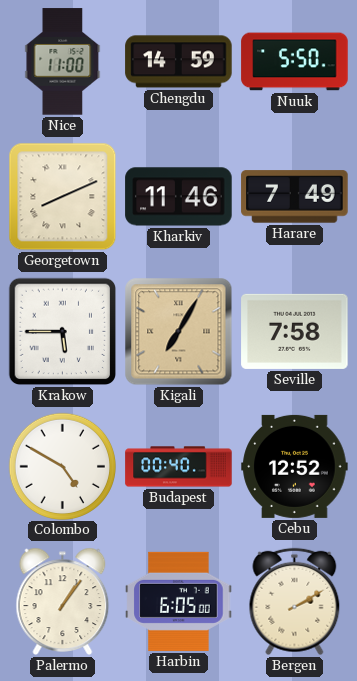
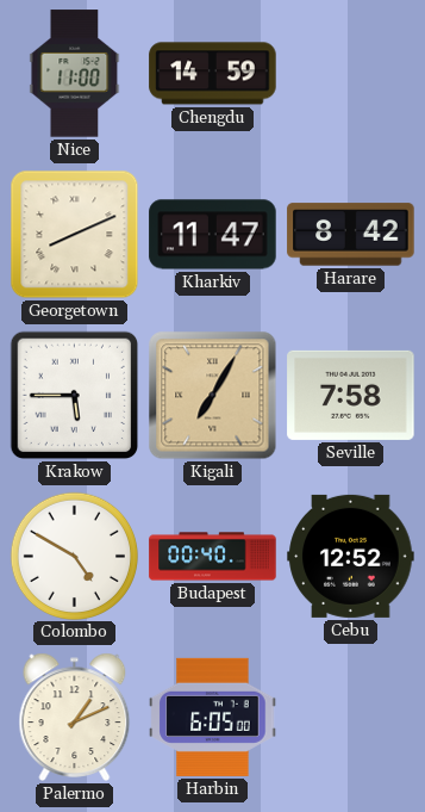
Nuuk: 5:50 -> none
Kharkiv: 11:46 -> 11:47
Harare: 7:49 -> 8:42
Palermo: 1:06 -> 1:11
Bergen: 2:10 -> none
